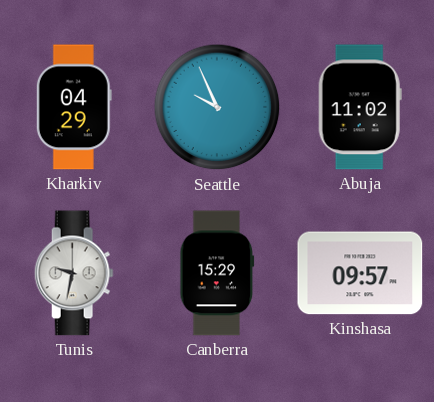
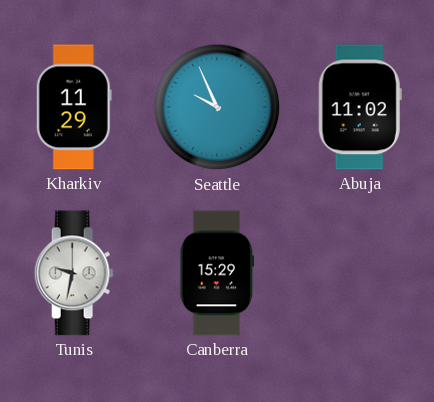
Kharkiv: 04:29 -> 11:29
Kinshasa: 09:57 -> none
